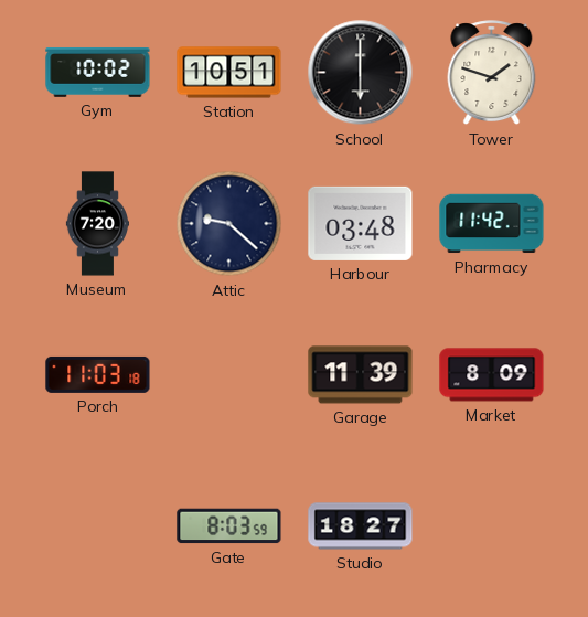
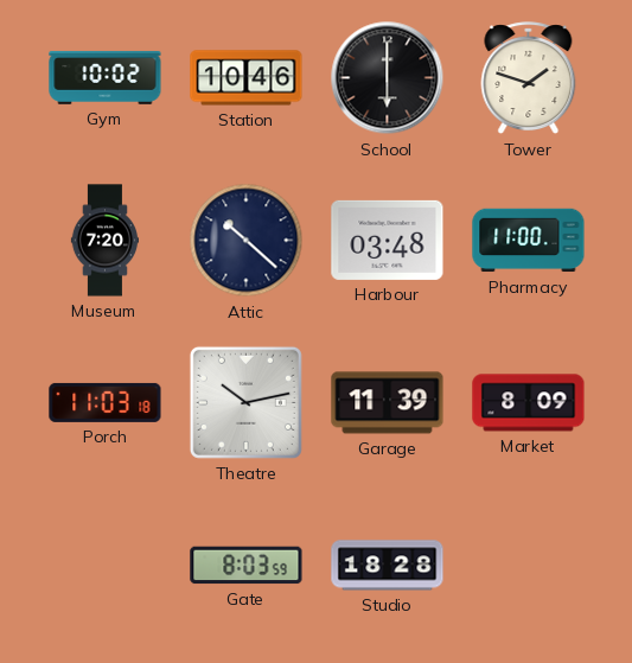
Station: 10:51 -> 10:46
Attic: 9:22 -> 10:22
Pharmacy: 11:42 -> 11:00
Theatre: none -> 10:13
Studio: 18:27 -> 18:28
